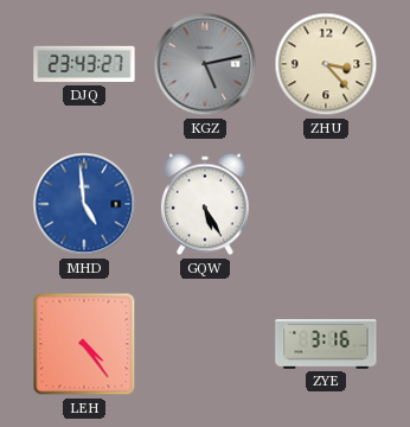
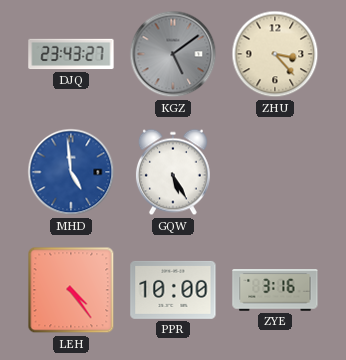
KGZ: 5:13 -> 5:09
PPR: none -> 10:00
